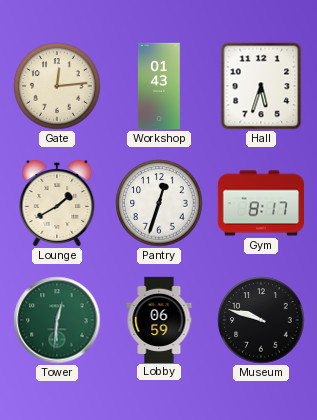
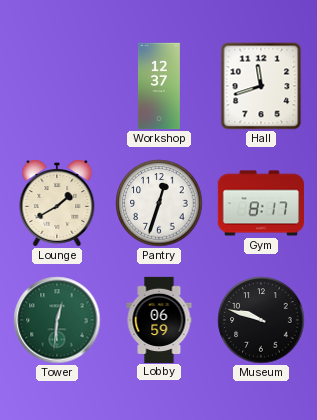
Gate: 12:14 -> none
Workshop: 01:43 -> 12:37
Hall: 5:33 -> 11:42
